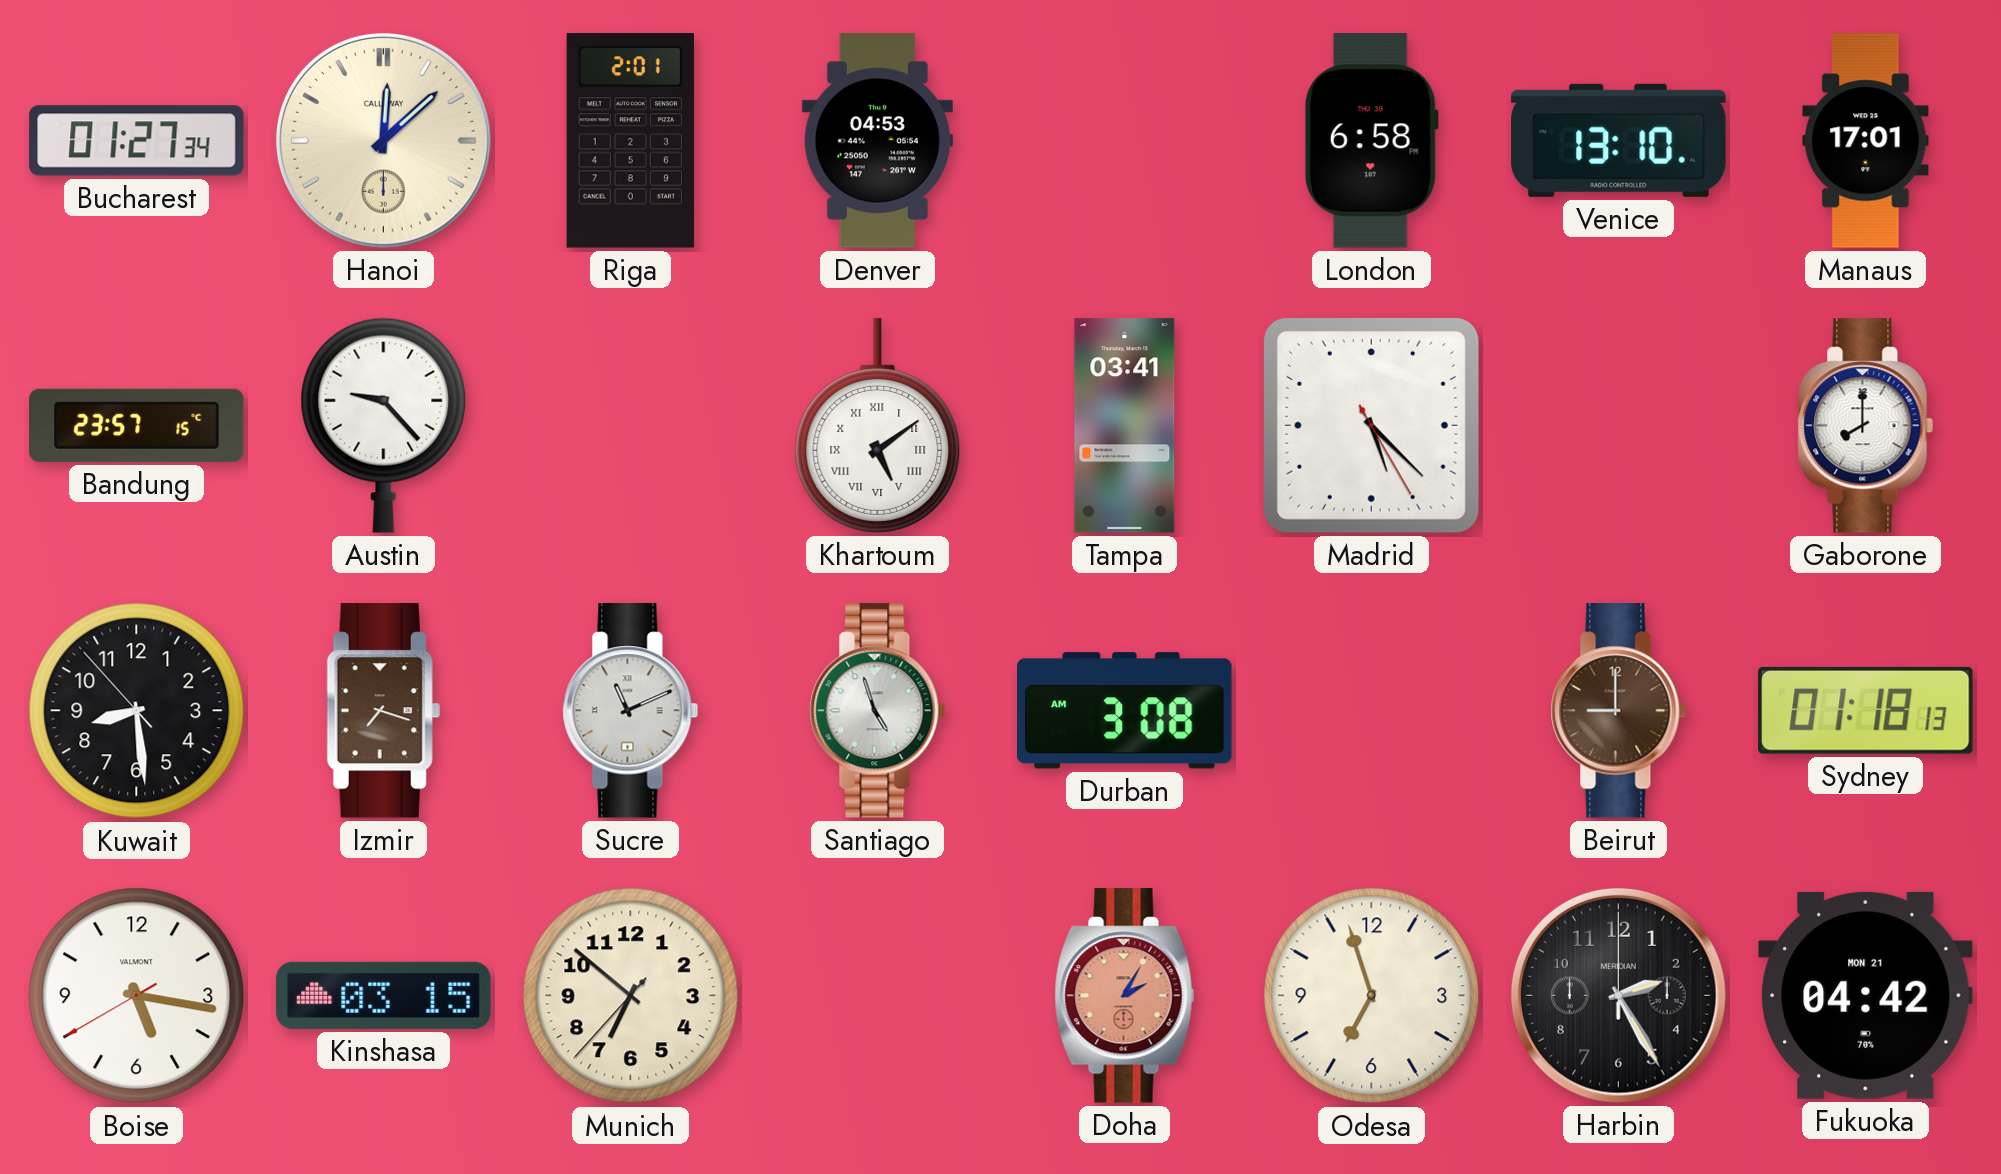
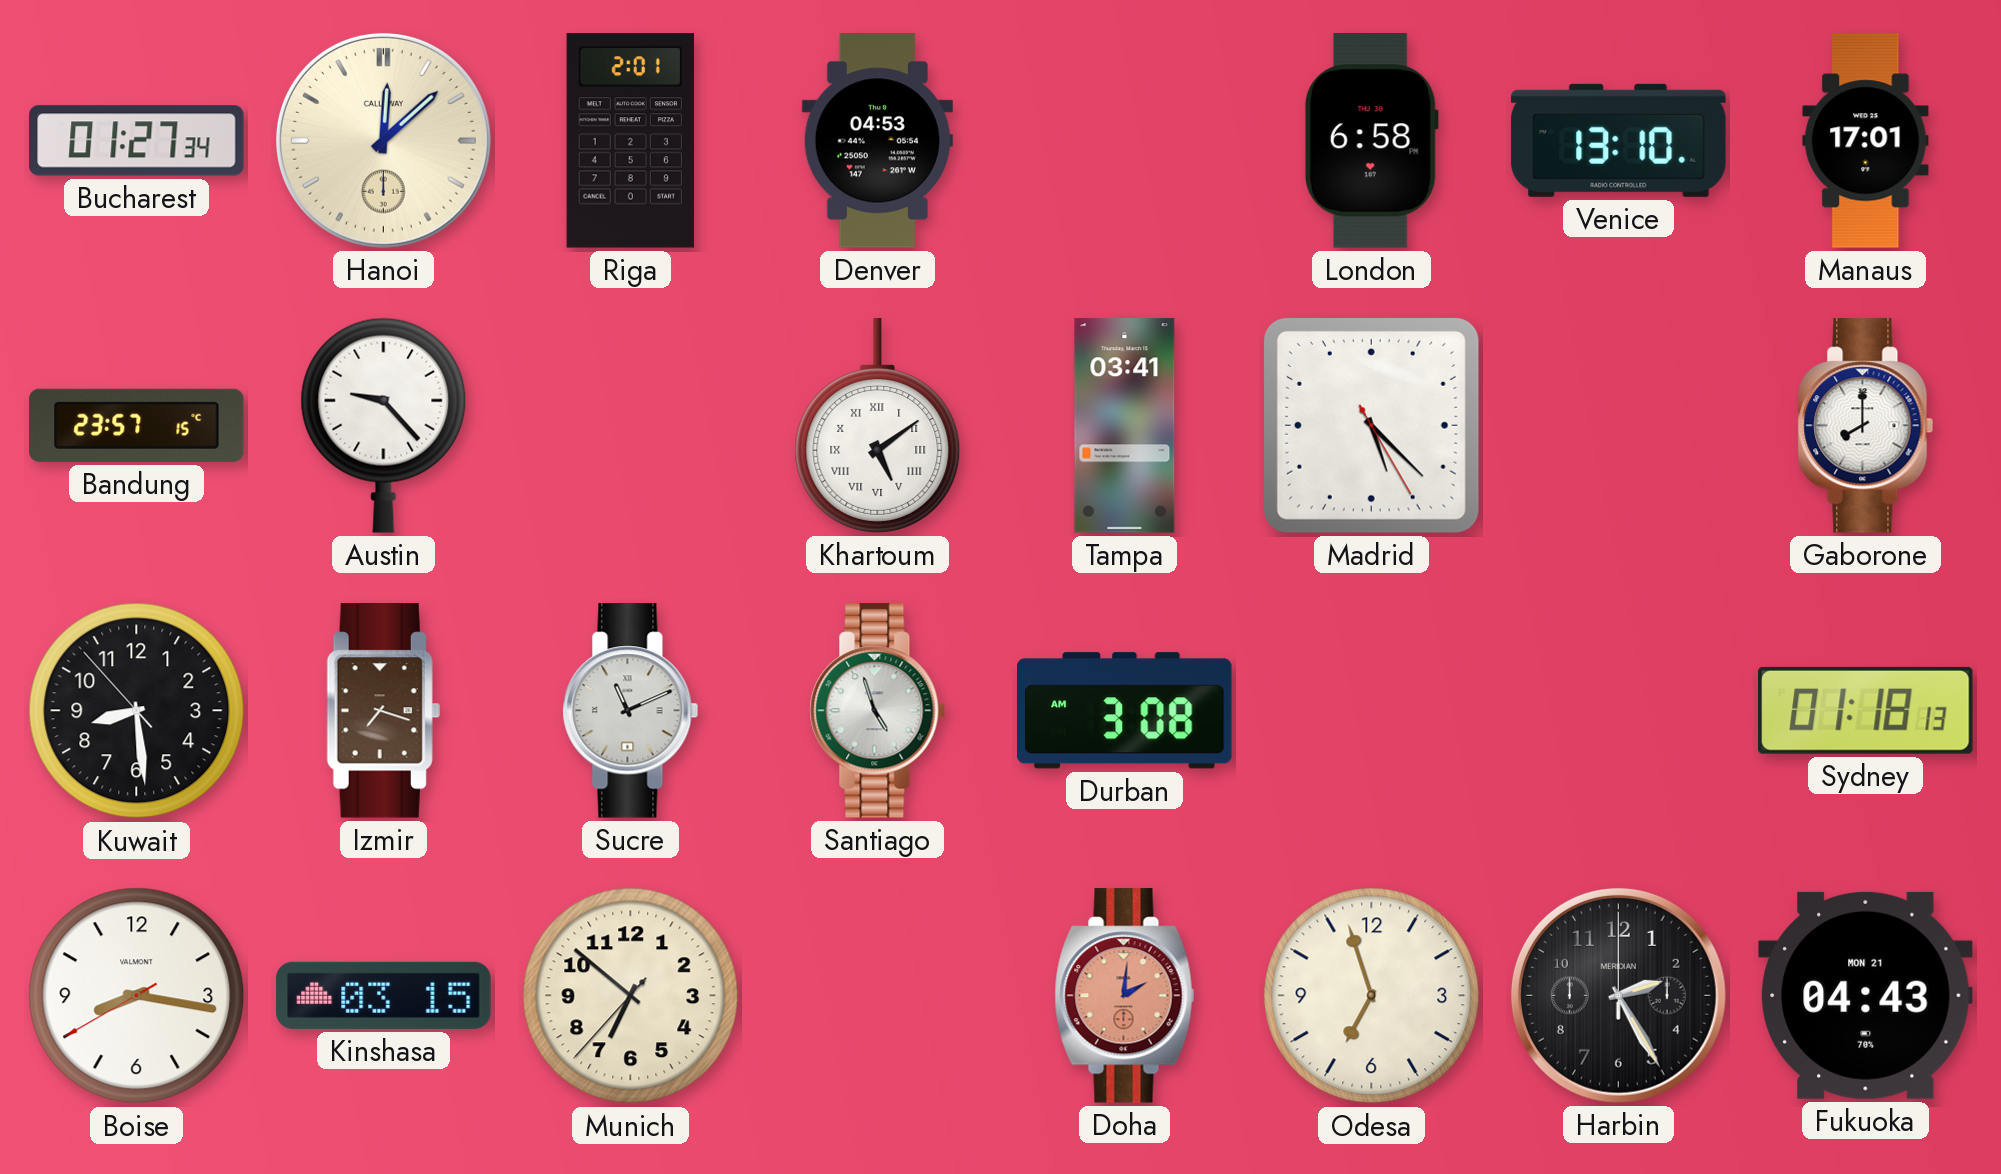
Beirut: 9:00 -> none
Boise: 5:16 -> 8:16
Doha: 2:05 -> 2:01
Fukuoka: 04:42 -> 04:43
